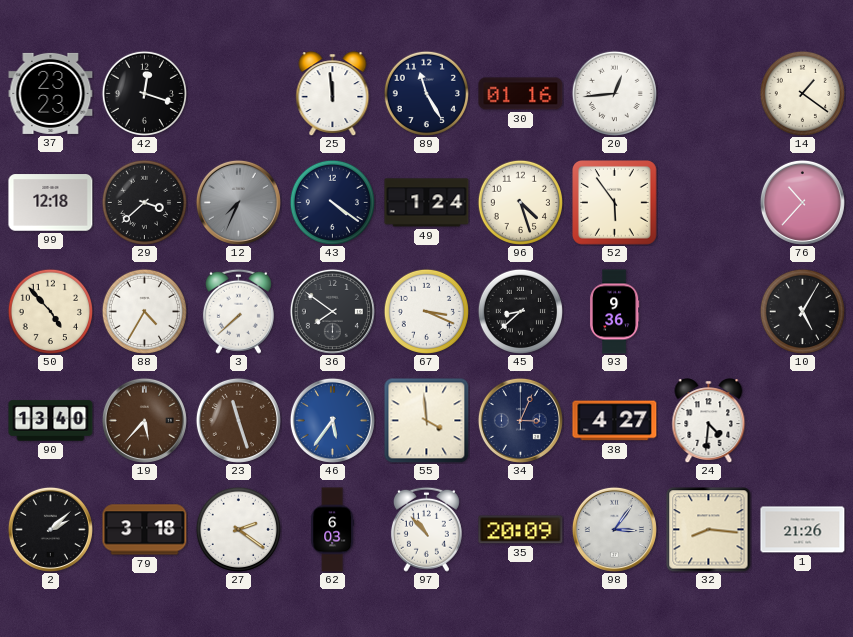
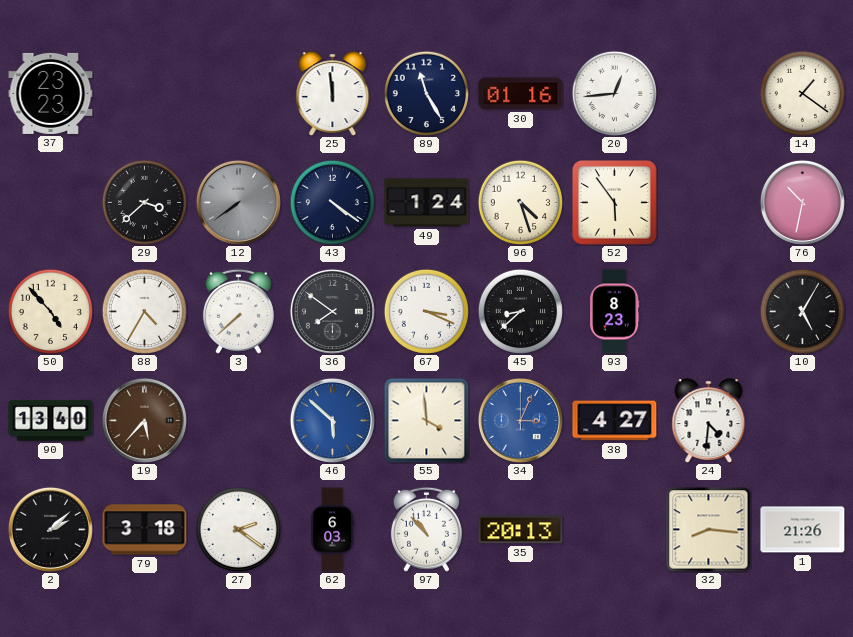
42: 12:18 -> none
99: 12:18 -> none
12: 7:34 -> 7:39
76: 10:37 -> 10:32
93: 9:36 -> 8:23
23: 11:27 -> none
46: 5:36 -> 5:52
34 dial: navy -> blue
35: 20:09 -> 20:13
98: 3:06 -> none
